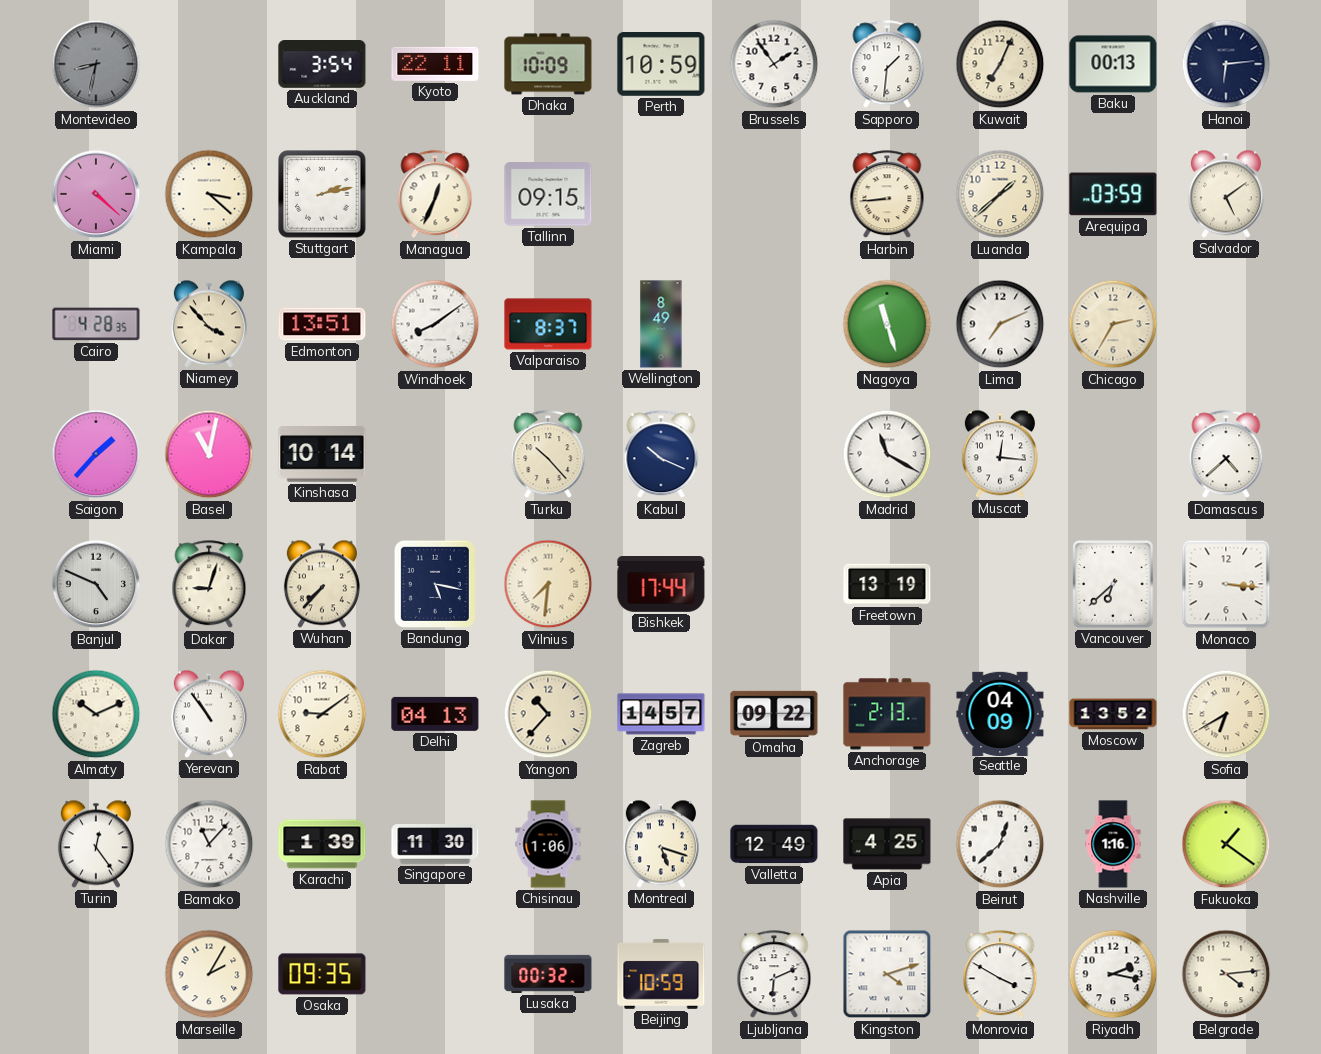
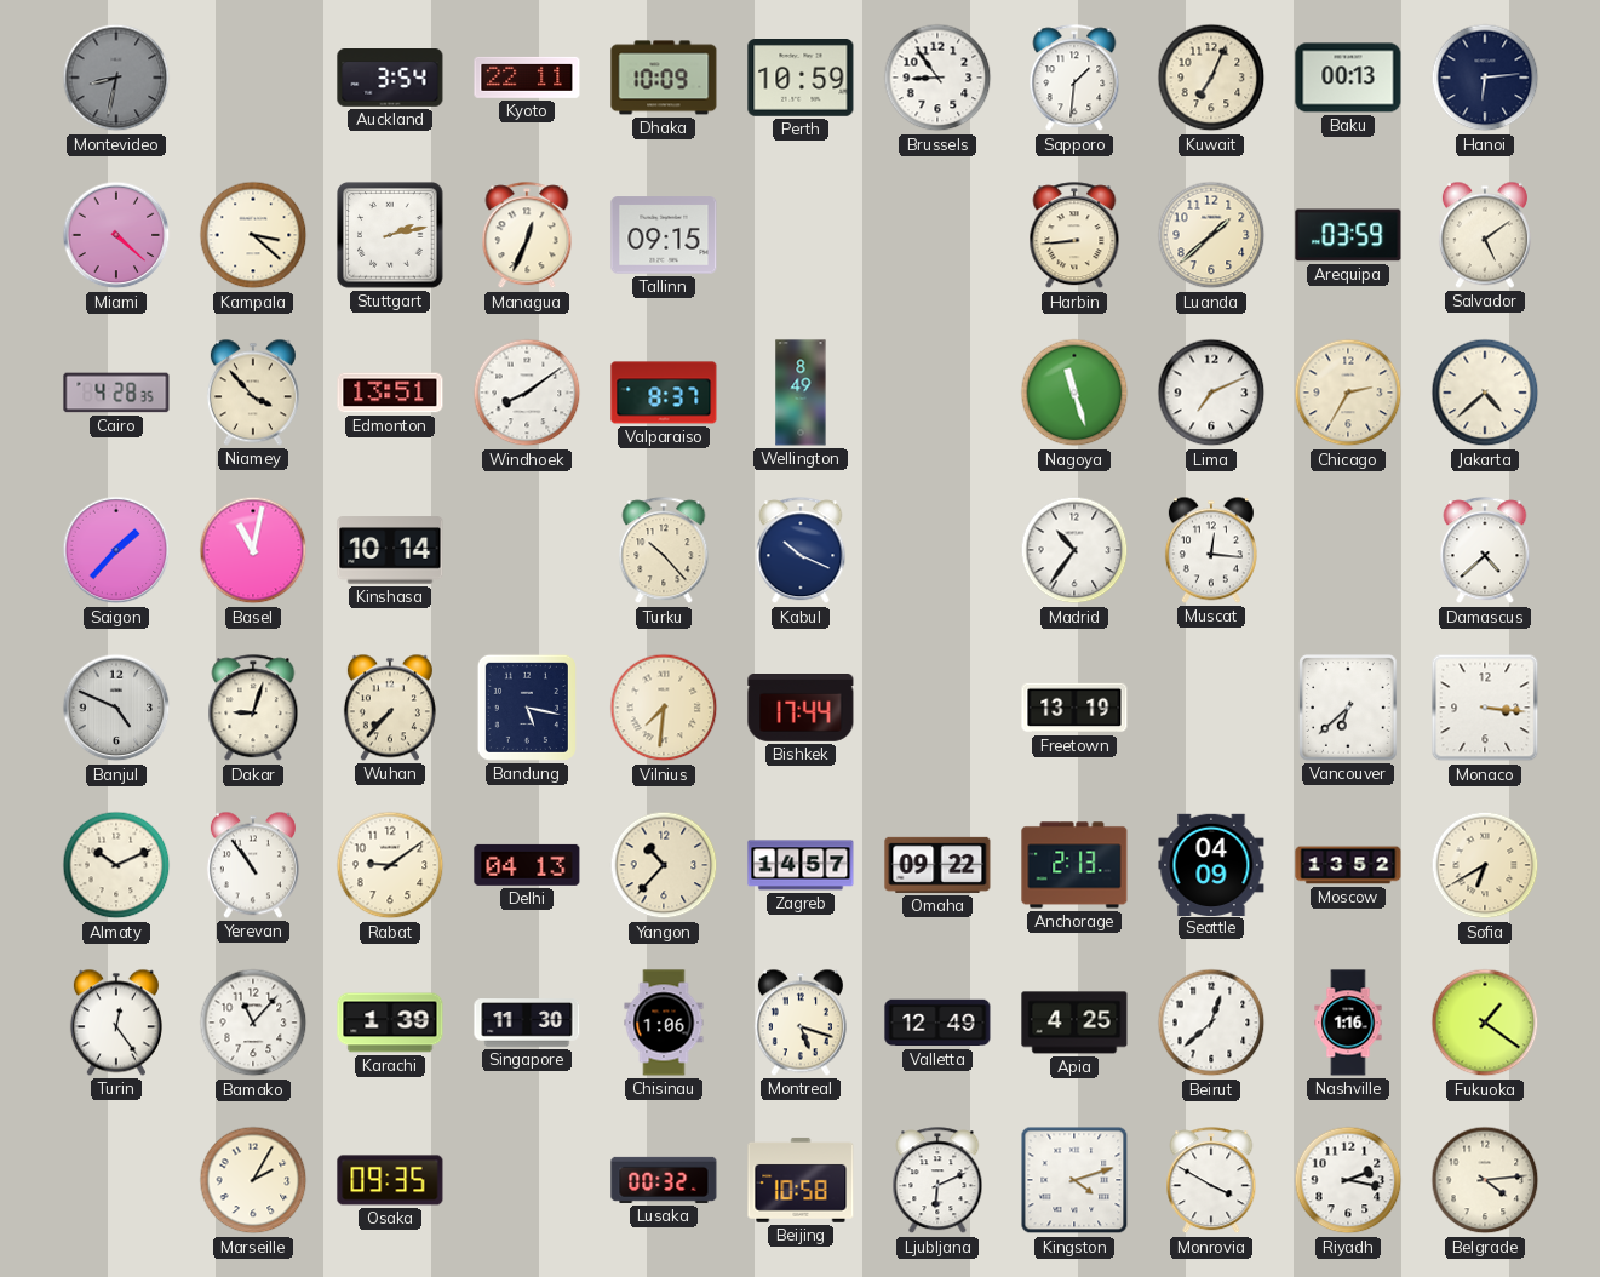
Brussels: 1:54 -> 8:54
Jakarta: none -> 4:38
Madrid: 11:20 -> 10:36
Beijing: 10:59 -> 10:58
